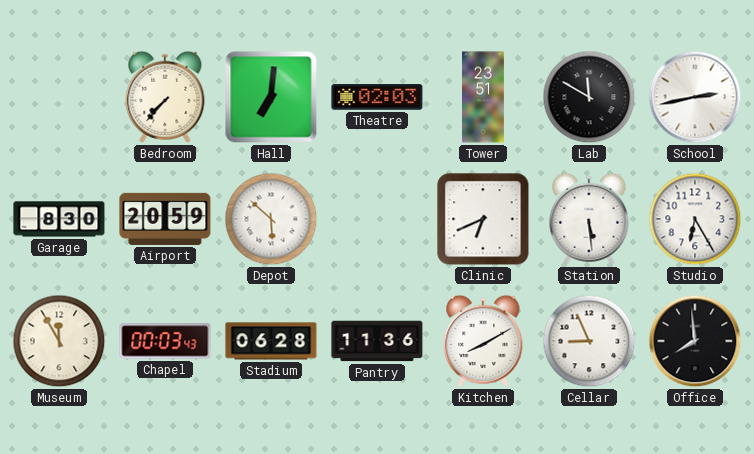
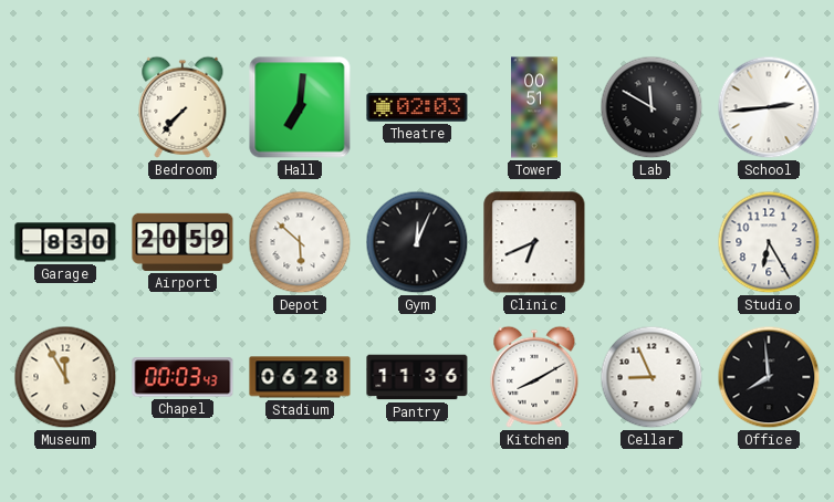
Tower: 23:51 -> 00:51
School: 2:43 -> 2:44
Gym: none -> 12:04
Station: 5:29 -> none
